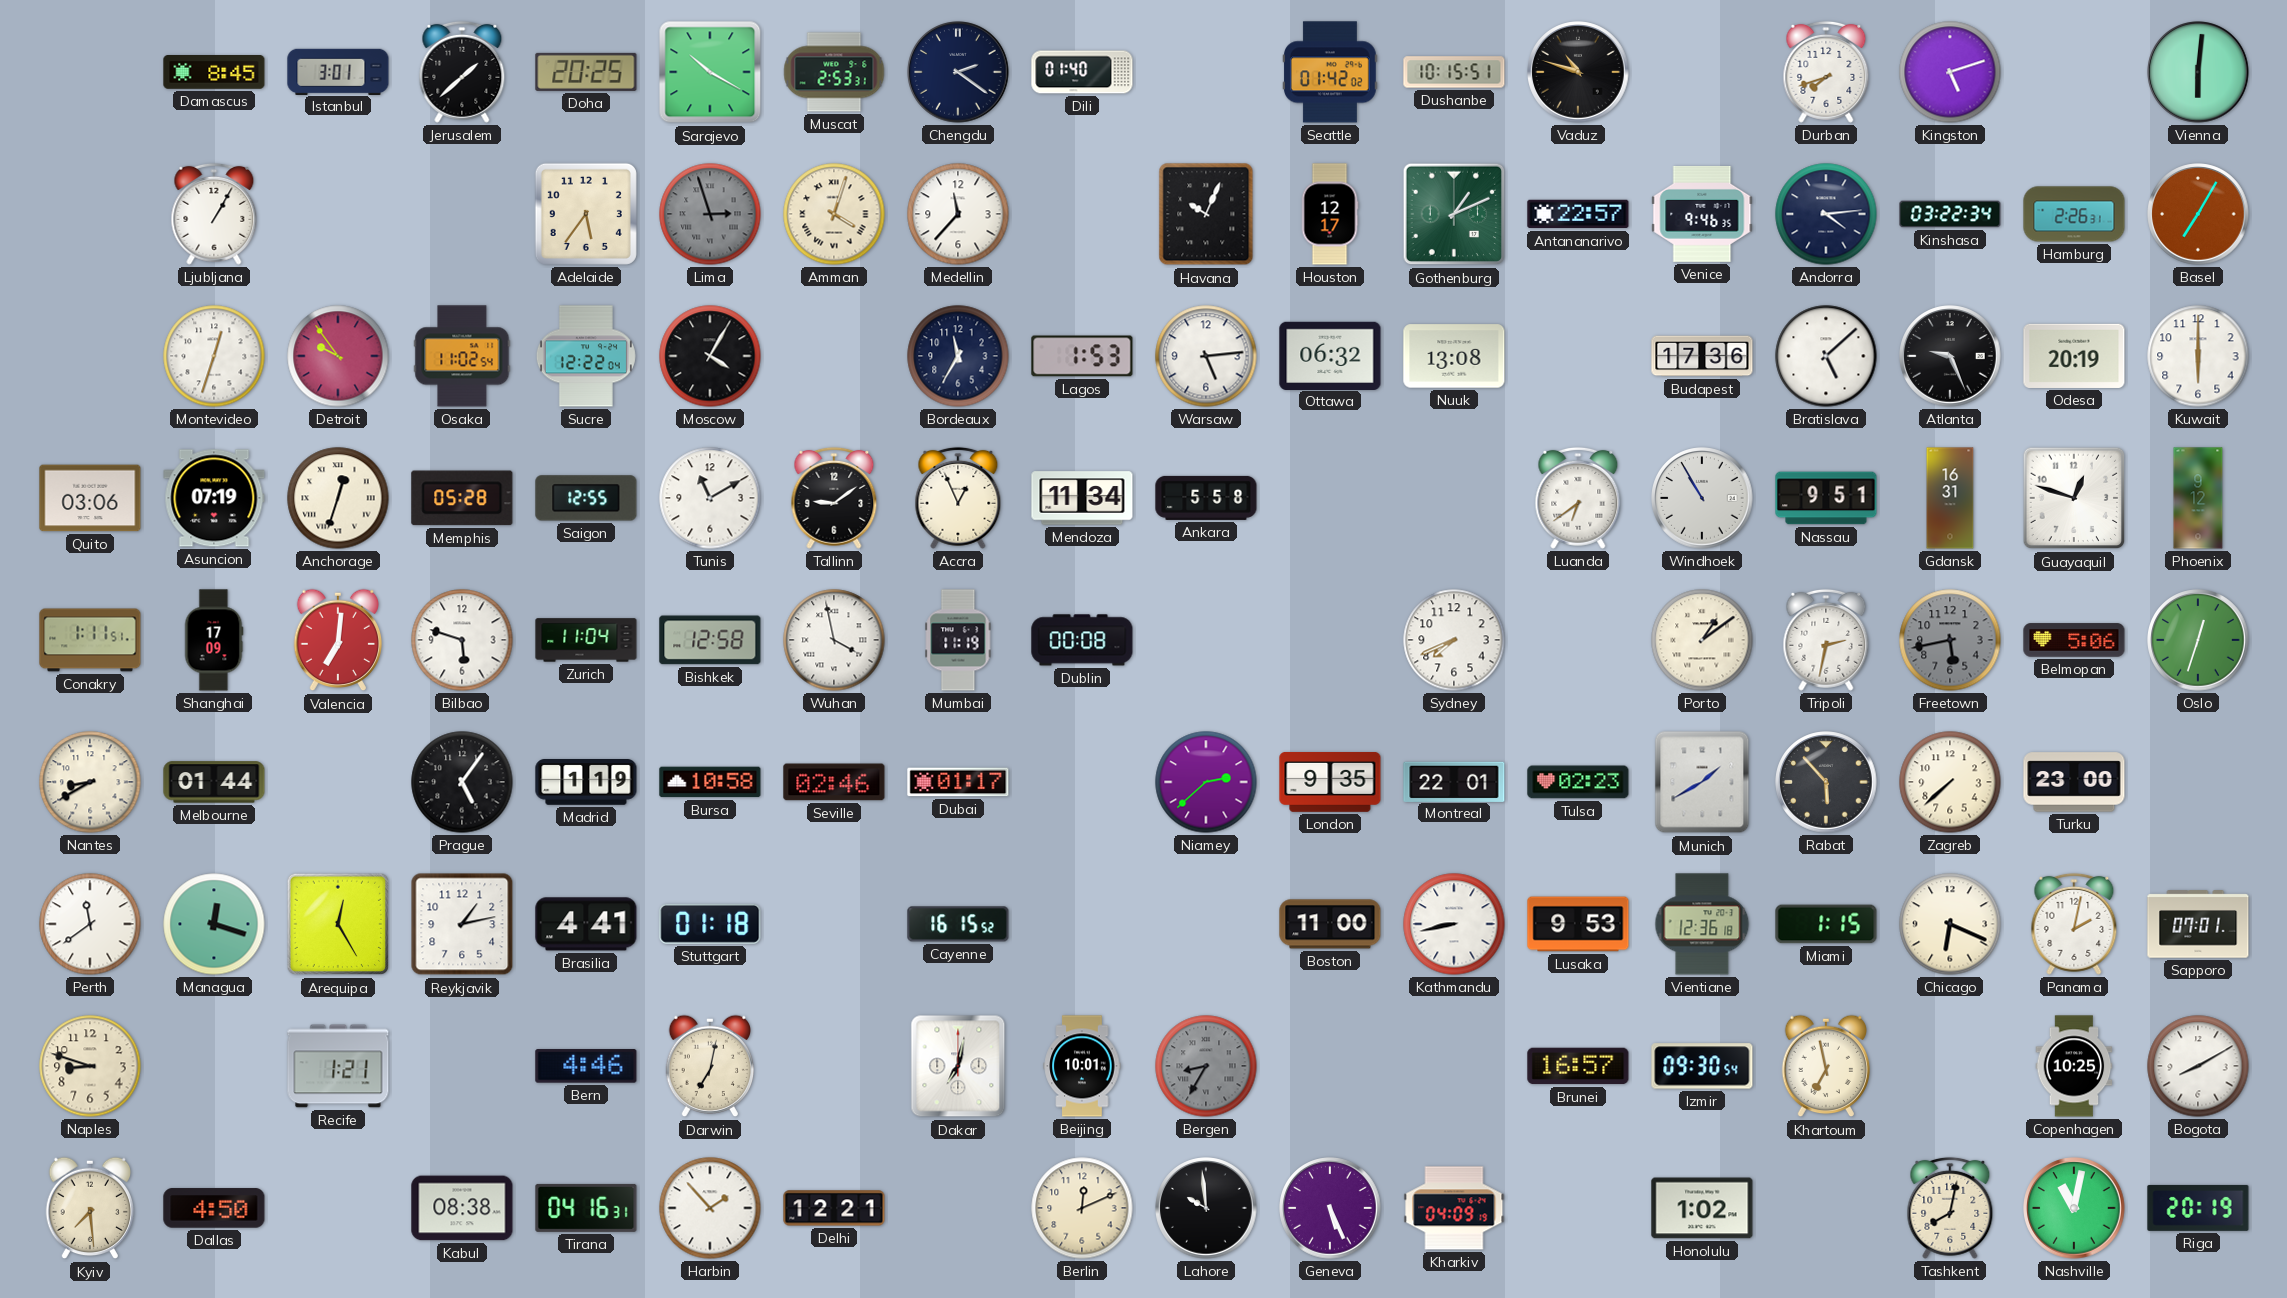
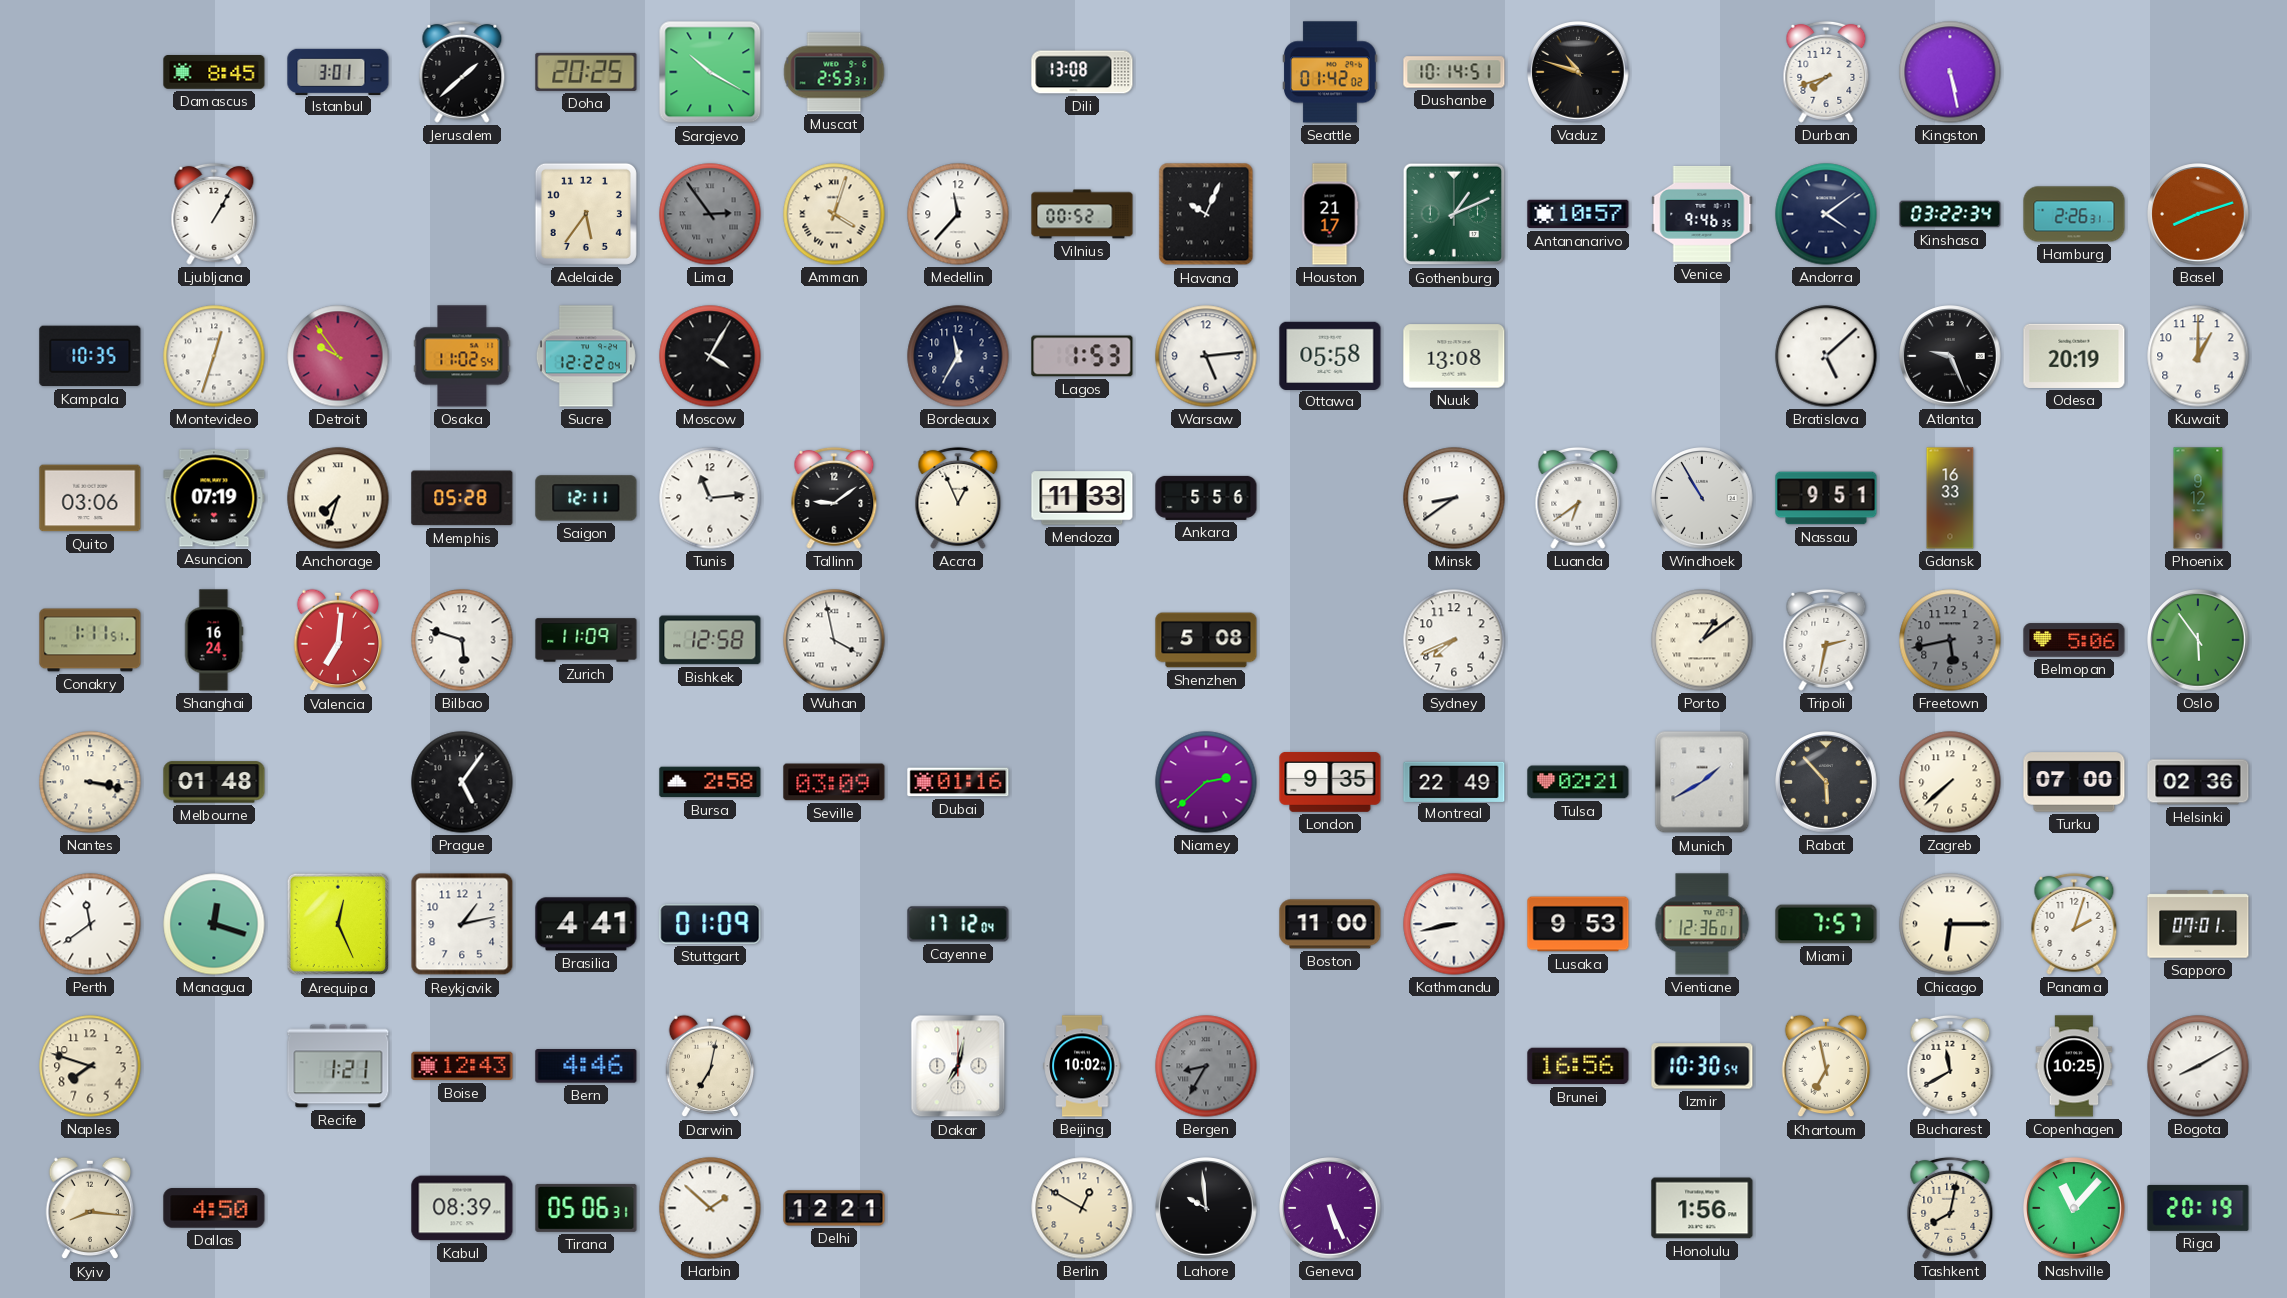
Chengdu: 2:21 -> none
Dili: 01:40 -> 13:08
Dushanbe: 10:15 -> 10:14
Kingston: 5:12 -> 5:28
Vienna: 6:01 -> none
Lima: 2:57 -> 2:54
Vilnius: none -> 00:52
Houston: 12:17 -> 21:17
Antananarivo: 22:57 -> 10:57
Andorra: 4:14 -> 4:09
Basel: 7:05 -> 8:12
Kampala: none -> 10:35
Ottawa: 06:32 -> 05:58
Budapest: 17:36 -> none
Kuwait: 6:00 -> 1:00
Anchorage: 12:33 -> 7:33
Saigon: 12:55 -> 12:11
Tunis: 11:10 -> 11:14
Mendoza: 11:34 -> 11:33
Ankara: 5:58 -> 5:56
Minsk: none -> 8:39
Gdansk: 16:31 -> 16:33
Guayaquil: 12:48 -> none
Shanghai: 17:09 -> 16:24
Zurich: 11:04 -> 11:09
Mumbai: 11:19 -> none
Dublin: 00:08 -> none
Shenzhen: none -> 5:08
Oslo: 12:33 -> 5:54
Nantes: 8:40 -> 3:17
Melbourne: 01:44 -> 01:48
Madrid: 1:19 -> none
Bursa: 10:58 -> 2:58
Seville: 02:46 -> 03:09
Dubai: 01:17 -> 01:16
Montreal: 22:01 -> 22:49
Tulsa: 02:23 -> 02:21
Turku: 23:00 -> 07:00
Helsinki: none -> 02:36
Arequipa: 12:25 -> 12:26
Stuttgart: 01:18 -> 01:09
Cayenne: 16:15 -> 17:12
Vientiane: 12:36:18 -> 12:36:01
Miami: 1:15 -> 7:57
Chicago: 6:19 -> 6:15
Panama: 2:02 -> 2:03
Naples: 8:48 -> 7:48
Boise: none -> 12:43
Beijing: 10:01 -> 10:02
Brunei: 16:57 -> 16:56
Izmir: 09:30 -> 10:30
Bucharest: none -> 11:40
Kyiv: 7:29 -> 8:16
Kabul: 08:38 -> 08:39
Tirana: 04:16 -> 05:06
Harbin: 1:53 -> 1:52
Berlin: 12:11 -> 12:50
Kharkiv: 04:09 -> none
Honolulu: 1:02 -> 1:56
Nashville: 11:02 -> 11:07
